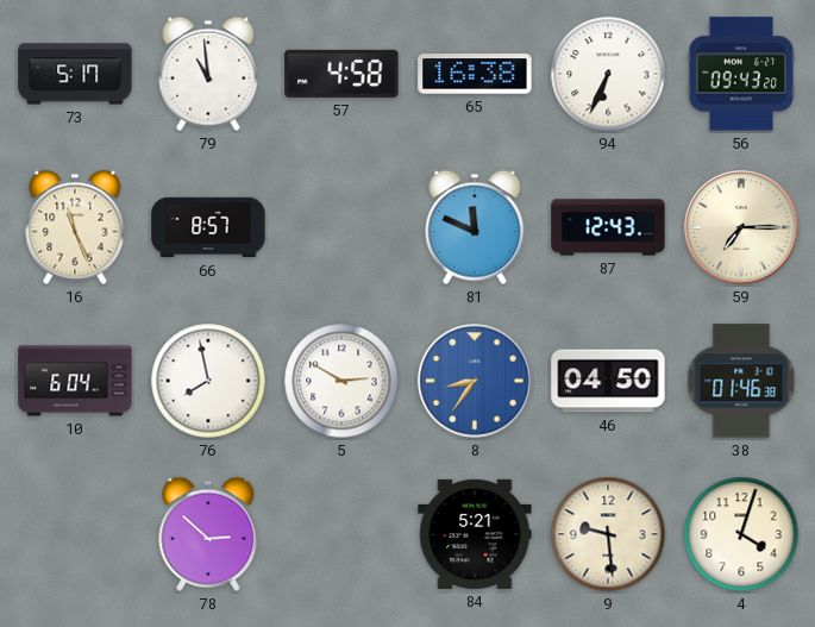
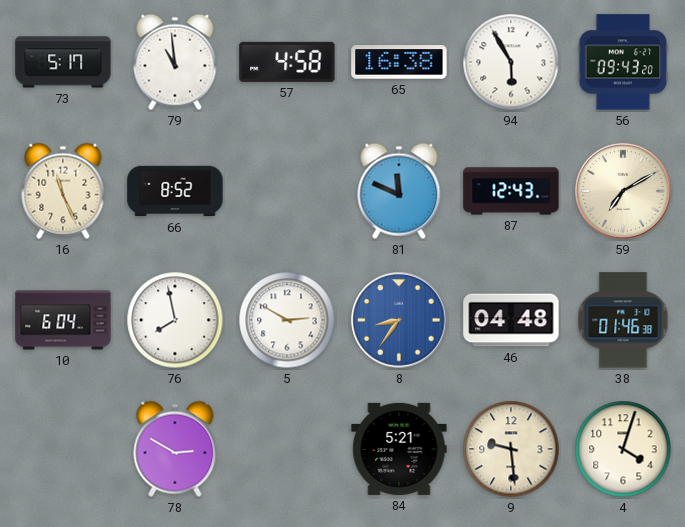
94: 6:34 -> 5:55
66: 8:57 -> 8:52
59: 7:15 -> 7:10
46: 04:50 -> 04:48
78: 2:52 -> 2:50
